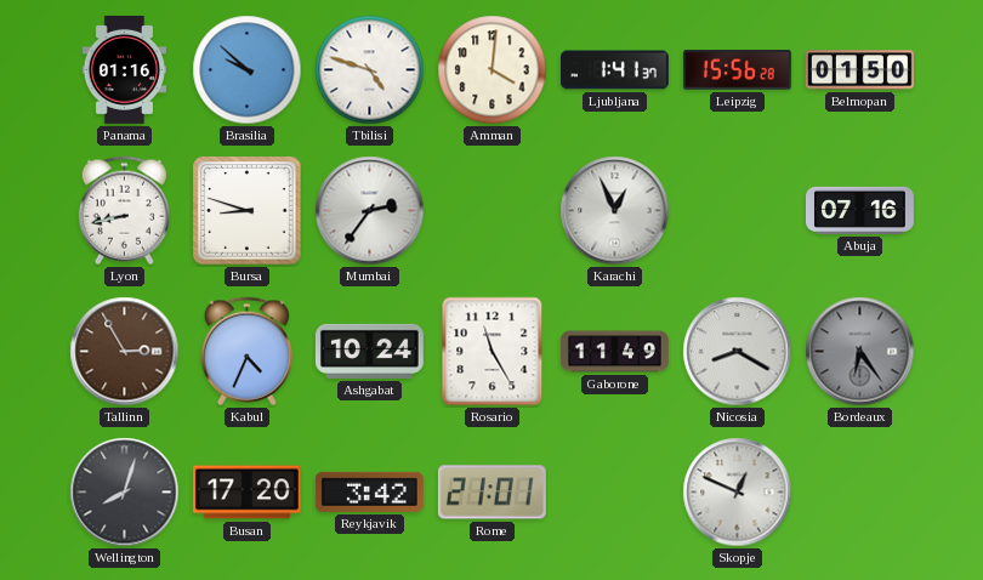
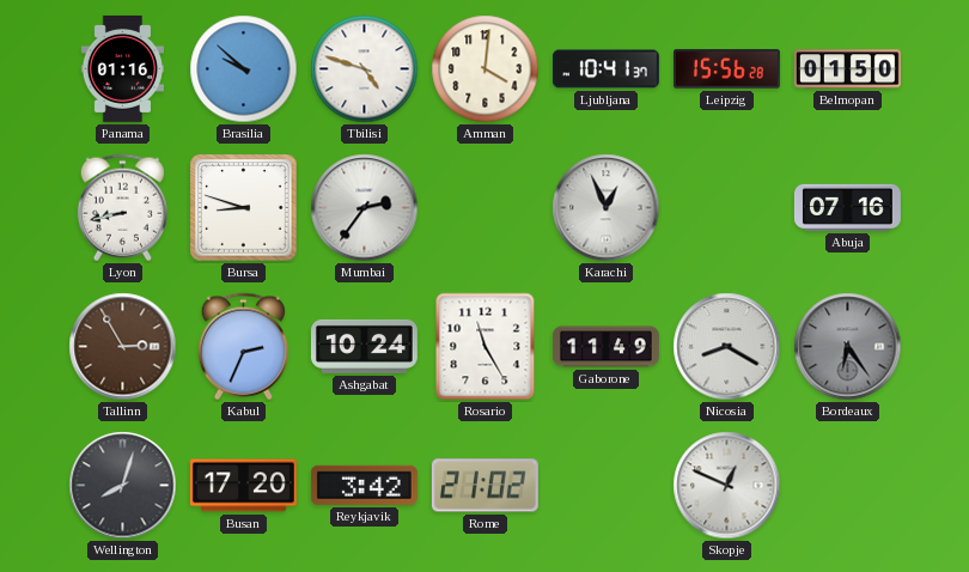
Ljubljana: 1:41 -> 10:41
Kabul: 4:34 -> 2:34
Rome: 21:01 -> 21:02
